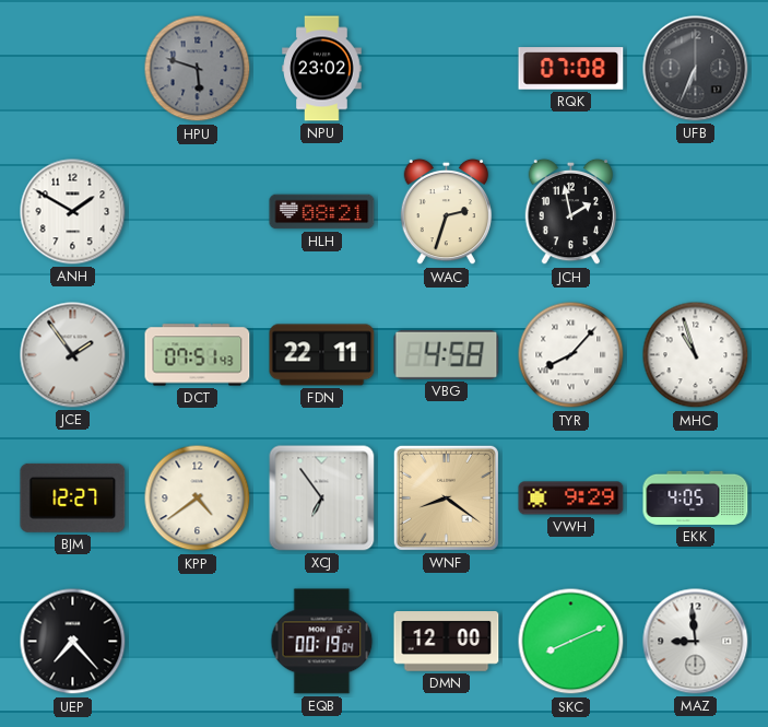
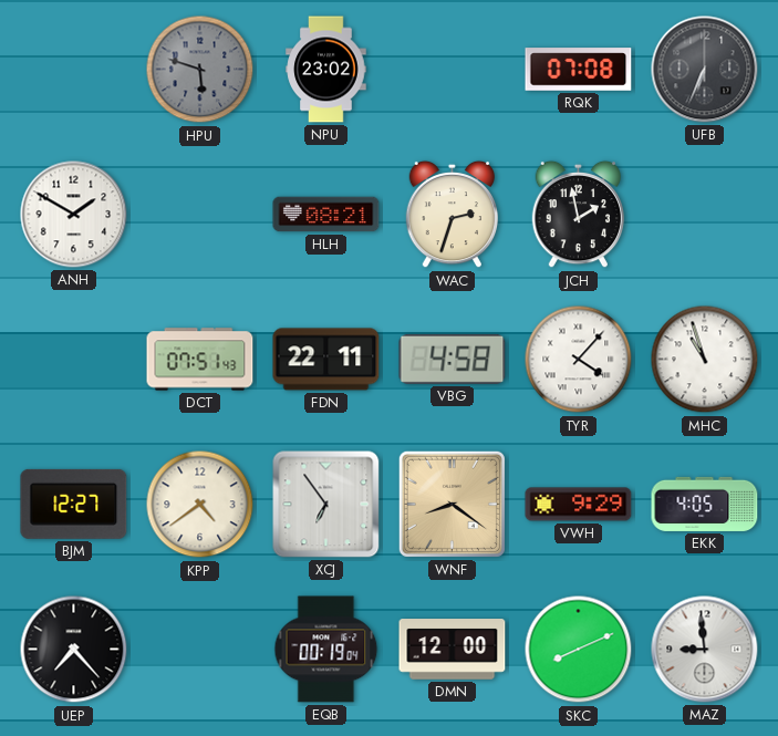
JCE: 1:54 -> none
TYR: 8:07 -> 4:07
